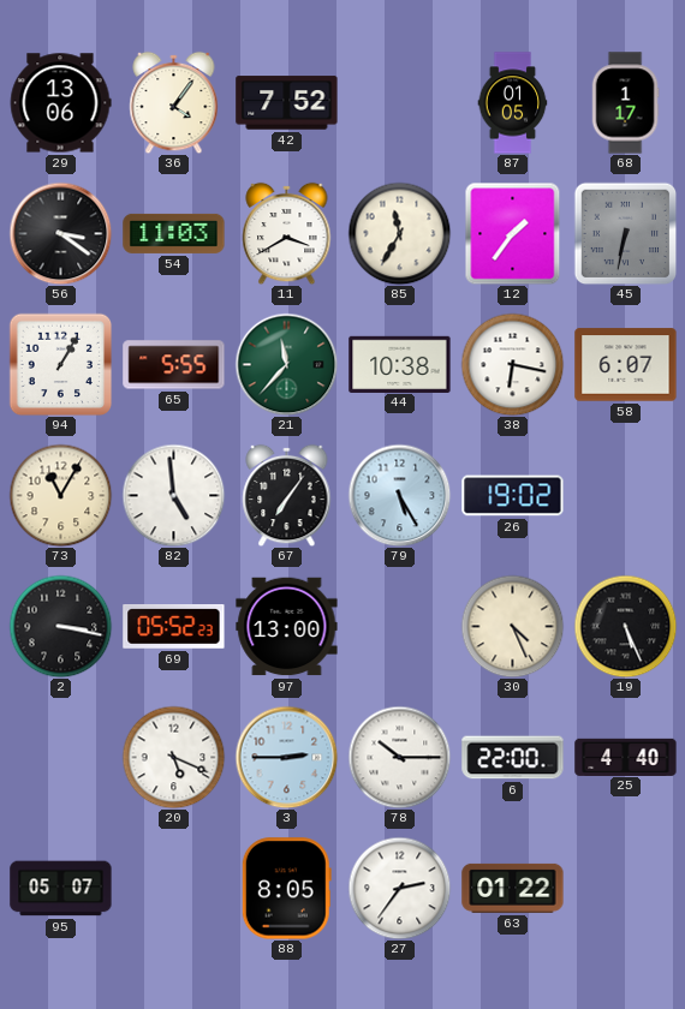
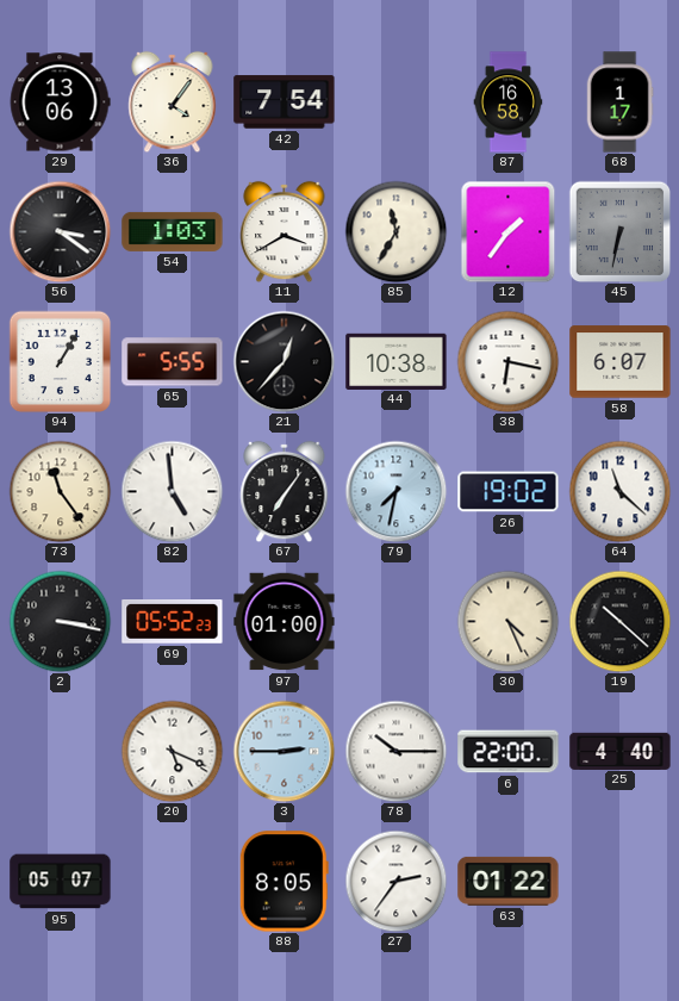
42: 7:52 -> 7:54
87: 01:05 -> 16:58
54: 11:03 -> 1:03
21: 11:37 -> 12:37
21 dial: green -> black
73: 11:05 -> 11:24
79: 5:25 -> 7:32
64: none -> 11:22
97: 13:00 -> 01:00
19: 5:26 -> 10:22
